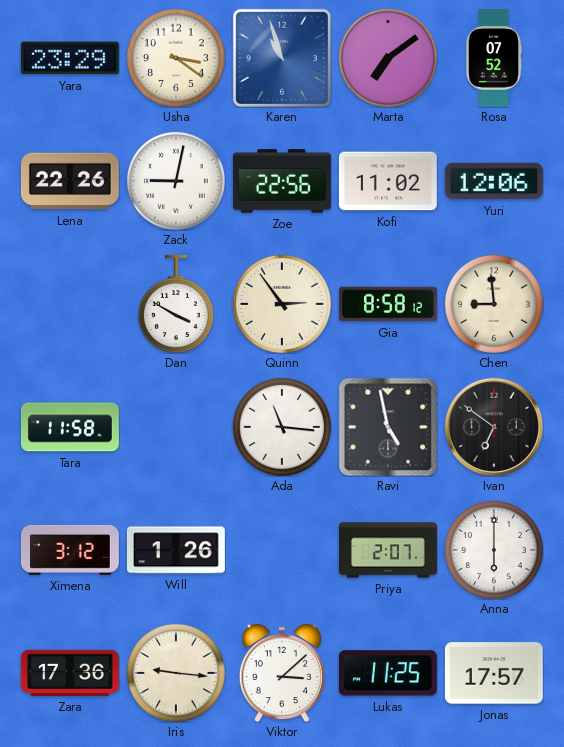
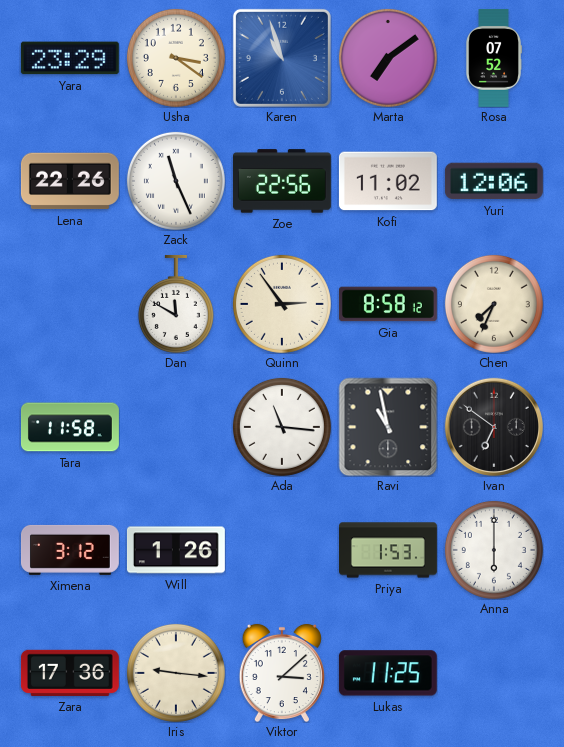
Zack: 9:02 -> 11:26
Dan: 3:50 -> 11:50
Chen: 8:59 -> 7:34
Ravi: 4:58 -> 10:58
Priya: 2:07 -> 1:53
Jonas: 17:57 -> none
